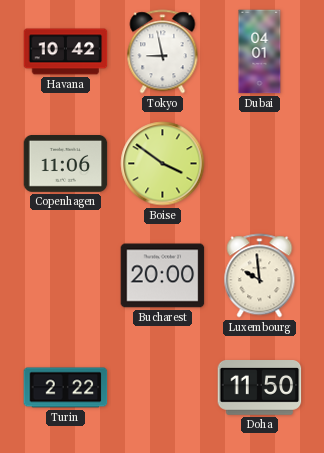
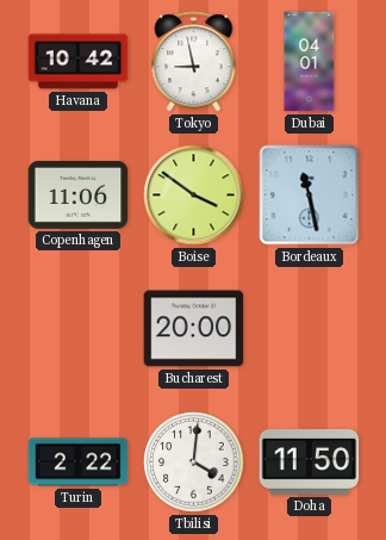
Bordeaux: none -> 11:28
Luxembourg: 9:59 -> none
Tbilisi: none -> 4:01
